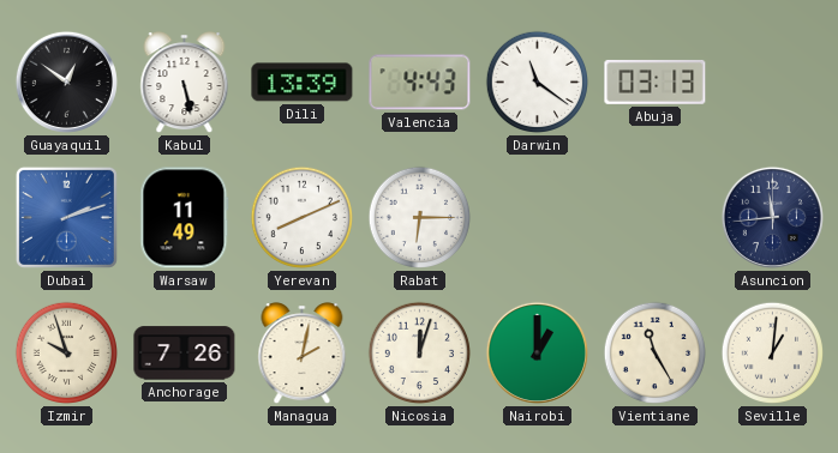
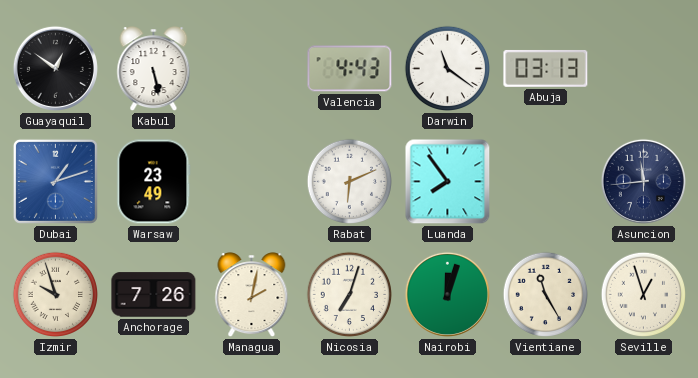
Dili: 13:39 -> none
Dubai: 2:12 -> 1:12
Warsaw: 11:49 -> 23:49
Yerevan: 8:11 -> none
Rabat: 6:15 -> 6:11
Luanda: none -> 7:54
Nicosia: 12:03 -> 7:03
Nairobi: 1:00 -> 12:03
Seville: 1:01 -> 12:57
